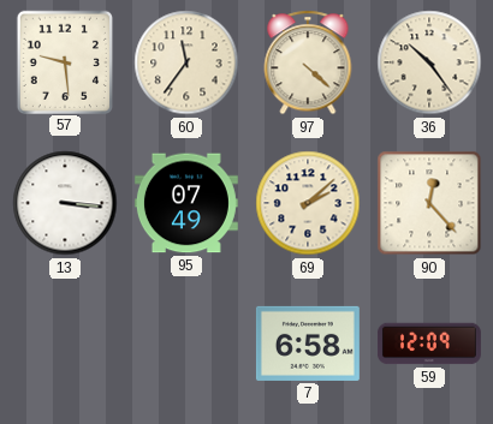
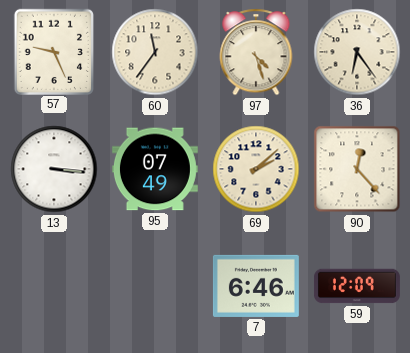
57: 9:29 -> 9:26
97: 4:22 -> 4:27
36: 10:24 -> 6:24
7: 6:58 -> 6:46
